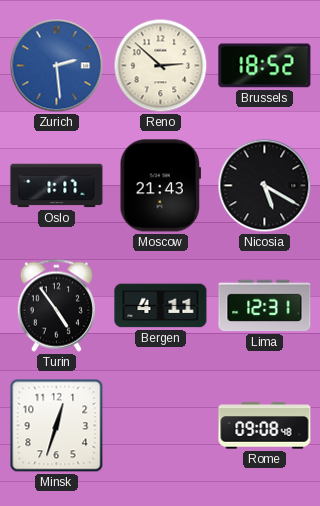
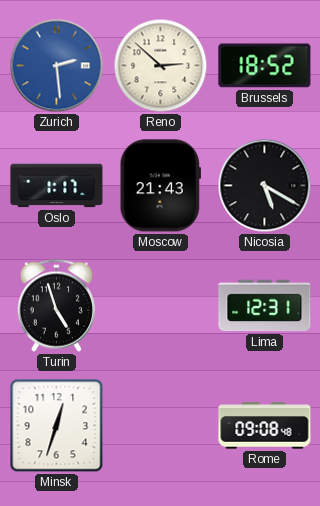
Turin: 4:54 -> 4:57
Bergen: 4:11 -> none
